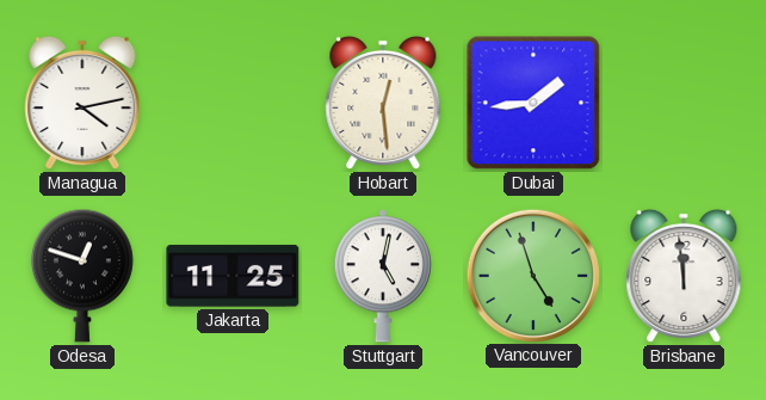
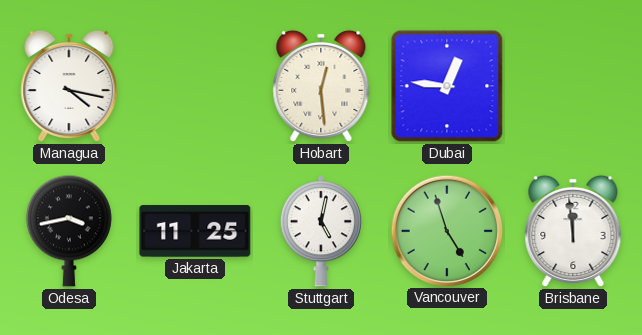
Managua: 4:13 -> 4:17
Dubai: 1:44 -> 12:46
Odesa: 12:48 -> 3:43
